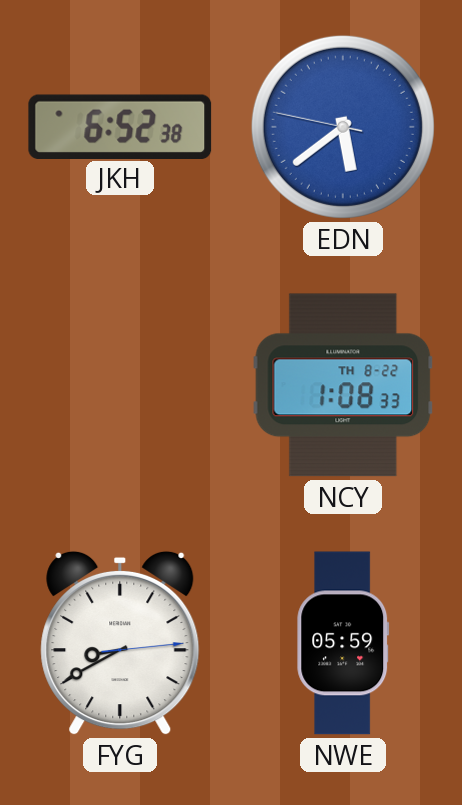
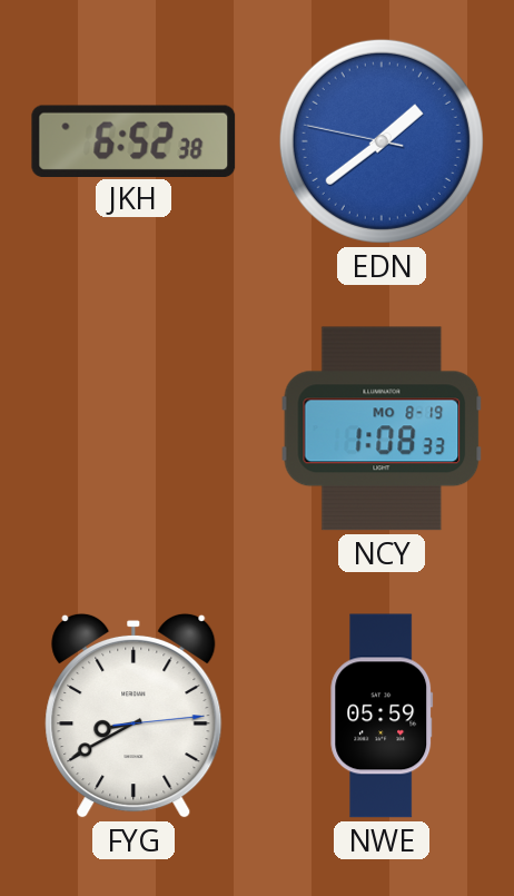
EDN: 5:38 -> 1:38
NCY date: TH 8-22 -> MO 8-19
